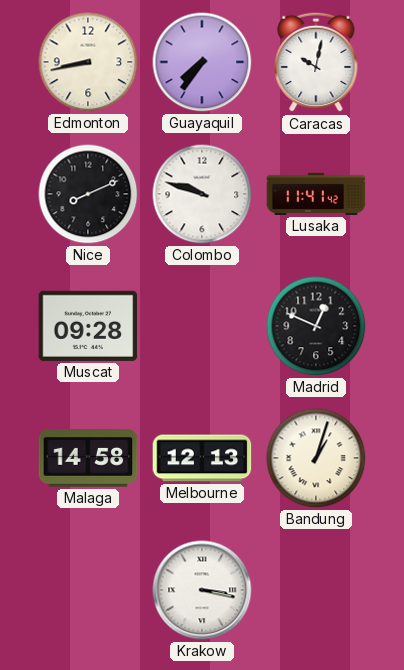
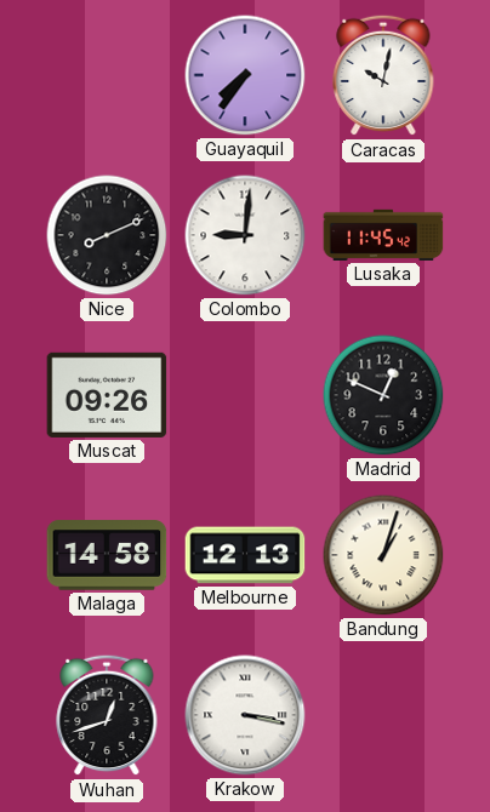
Edmonton: 8:43 -> none
Colombo: 9:48 -> 9:01
Lusaka: 11:41 -> 11:45
Muscat: 09:28 -> 09:26
Wuhan: none -> 12:42
